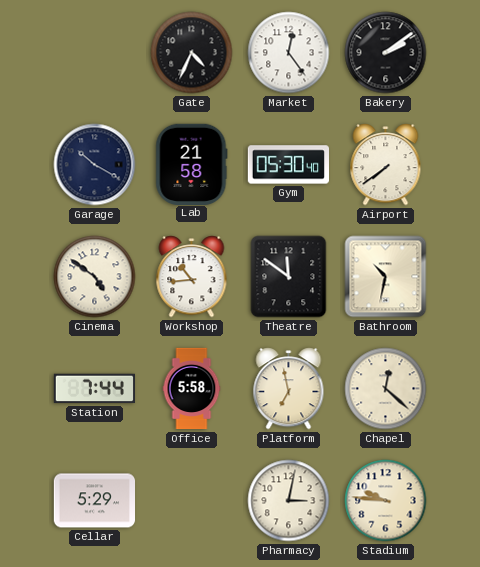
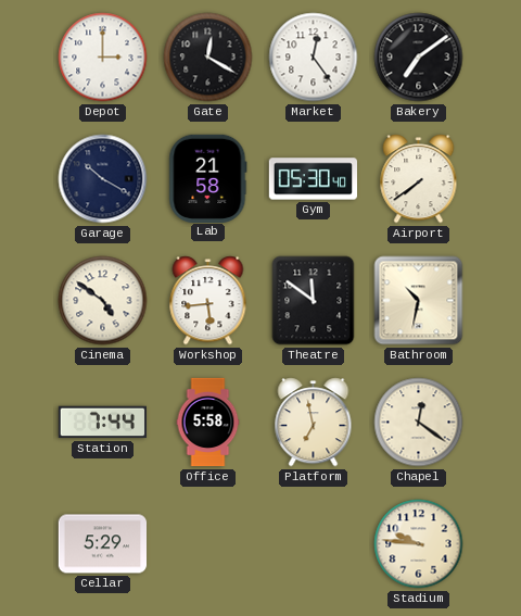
Depot: none -> 3:00
Gate: 4:34 -> 12:20
Bakery: 2:09 -> 7:09
Workshop: 10:44 -> 5:44
Chapel: 12:22 -> 12:21
Pharmacy: 3:02 -> none
